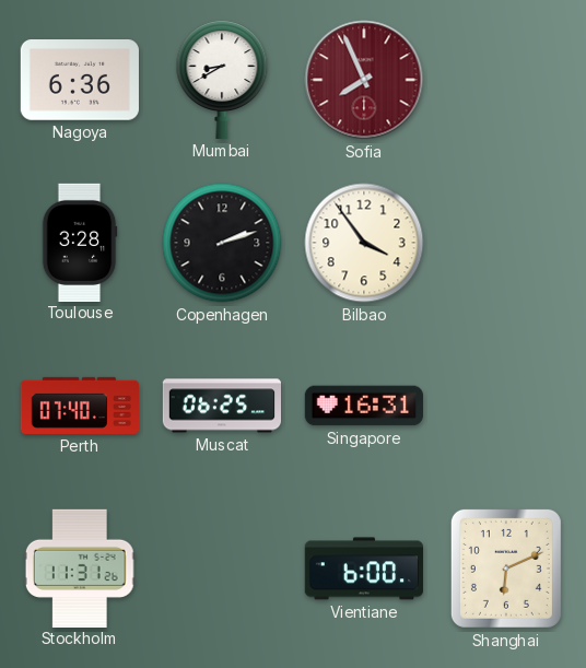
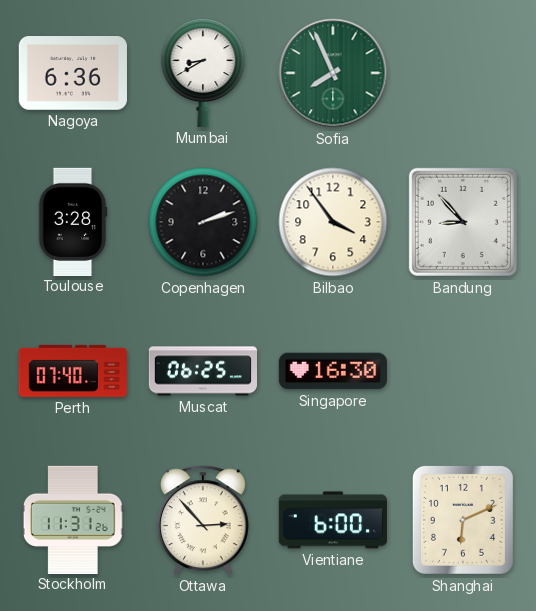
Sofia dial: burgundy -> green
Bandung: none -> 8:53
Singapore: 16:31 -> 16:30
Ottawa: none -> 2:53
